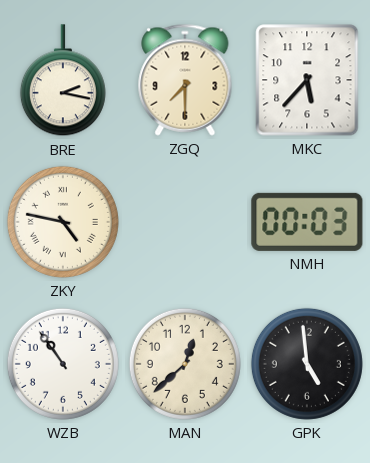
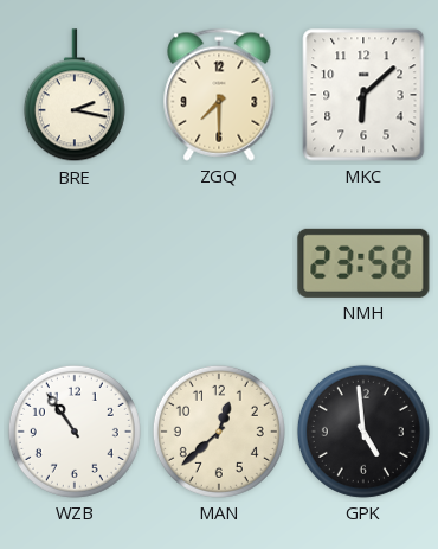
MKC: 5:37 -> 6:08
ZKY: 4:47 -> none
NMH: 00:03 -> 23:58
